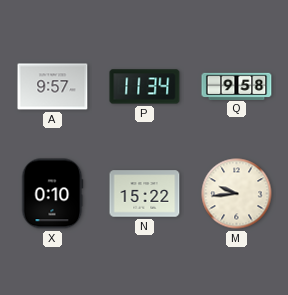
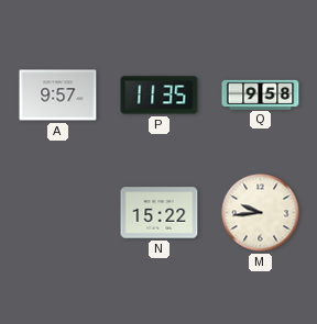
P: 11:34 -> 11:35
X: 0:10 -> none
